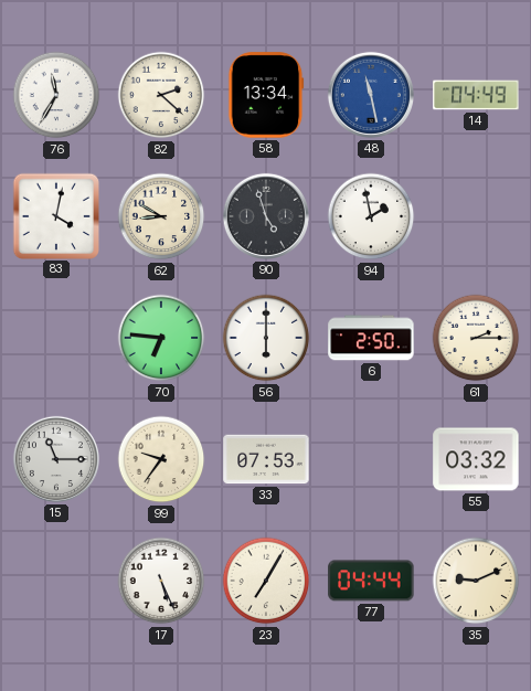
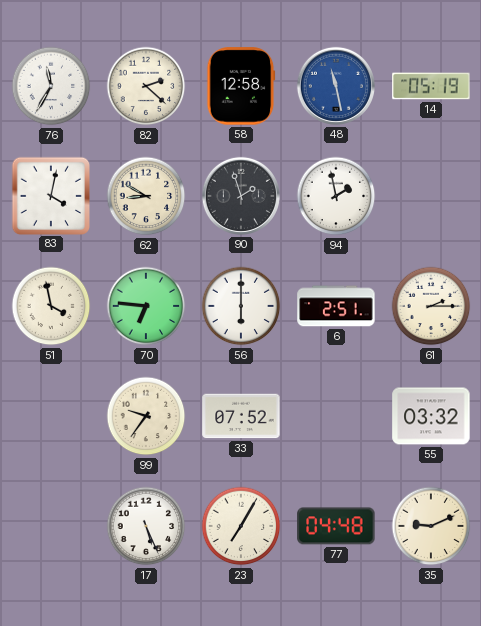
58: 13:34 -> 12:58
14: 04:49 -> 05:19
90: 4:57 -> 1:57
51: none -> 3:58
6: 2:50 -> 2:51
15: 11:15 -> none
33: 07:53 -> 07:52
77: 04:44 -> 04:48
